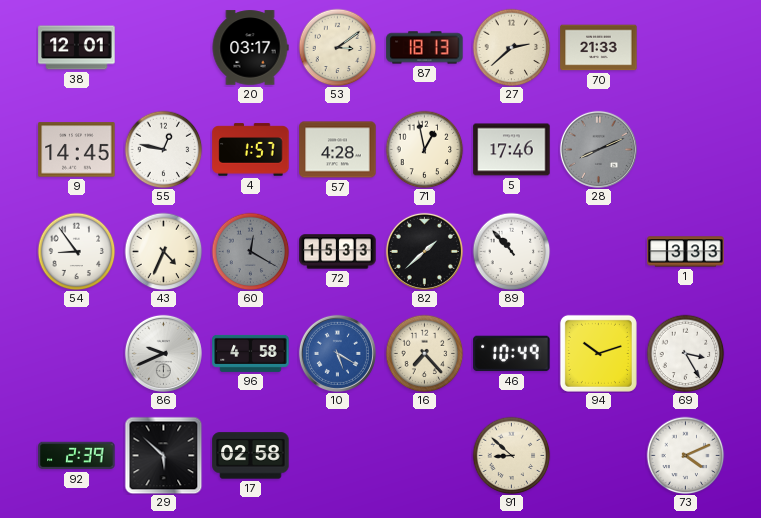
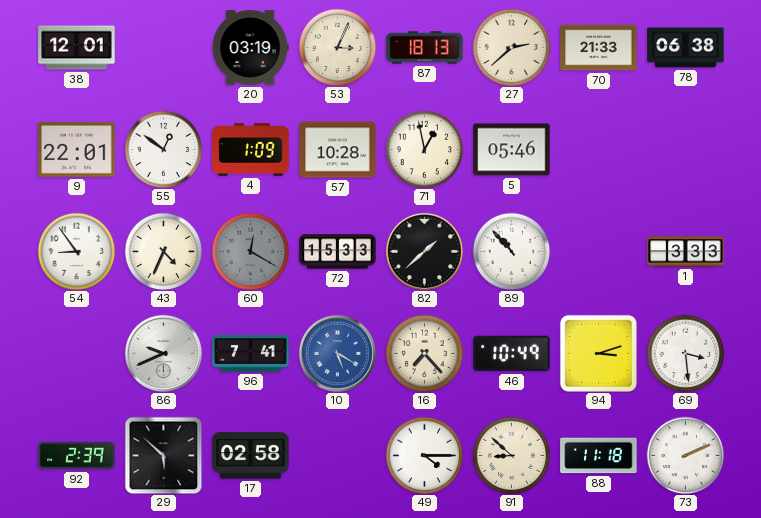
20: 03:17 -> 03:19
53: 3:09 -> 3:04
78: none -> 06:38
9: 14:45 -> 22:01
55: 12:47 -> 12:51
4: 1:57 -> 1:09
57: 4:28 -> 10:28
5: 17:46 -> 05:46
28: 8:11 -> none
96: 4:58 -> 7:41
94: 10:12 -> 3:12
69: 3:25 -> 3:29
49: none -> 4:15
88: none -> 11:18
73: 4:11 -> 2:11
